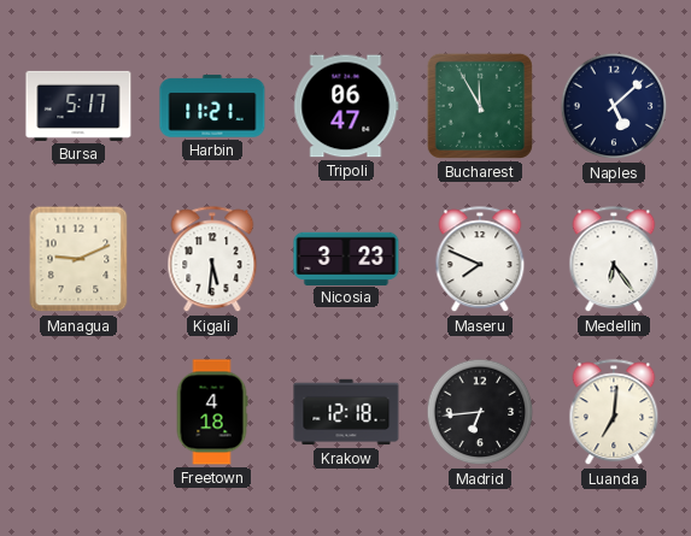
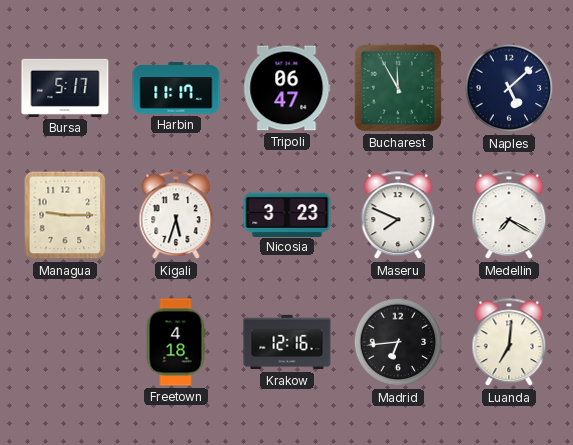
Harbin: 11:21 -> 11:17
Managua: 9:11 -> 9:15
Kigali: 5:31 -> 5:33
Medellin: 6:24 -> 7:20
Krakow: 12:18 -> 12:16
